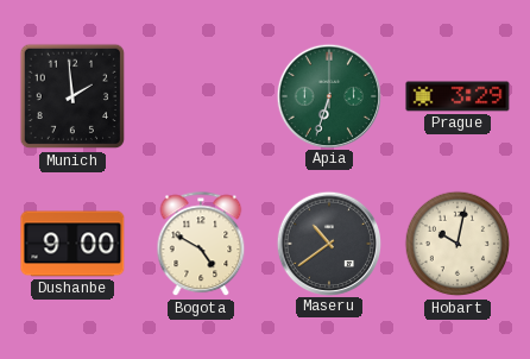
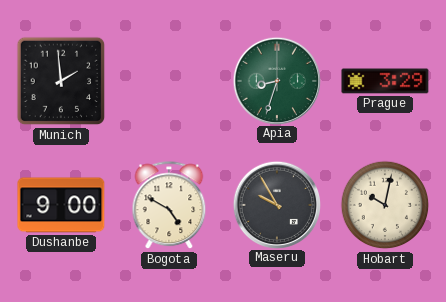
Apia: 6:33 -> 8:33
Maseru: 10:39 -> 9:55
